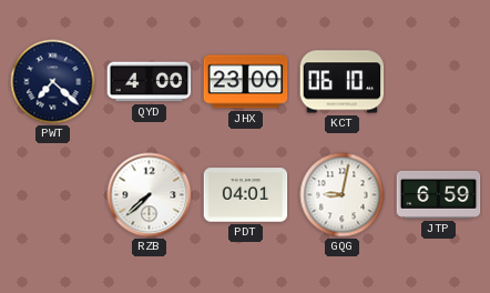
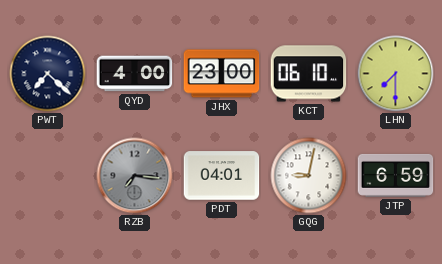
LHN: none -> 7:30
RZB: 7:38 -> 7:16
RZB dial: white -> grey
